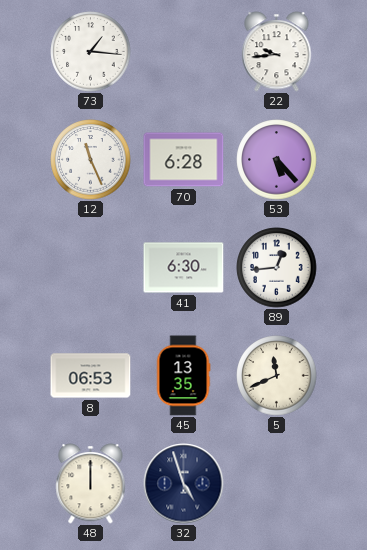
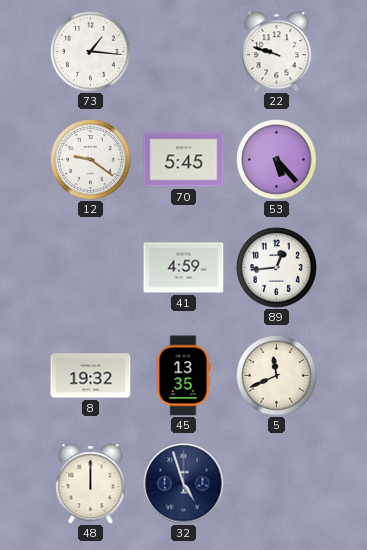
22: 9:44 -> 9:48
12: 11:26 -> 9:21
70: 6:28 -> 5:45
41: 6:30 -> 4:59
8: 06:53 -> 19:32
